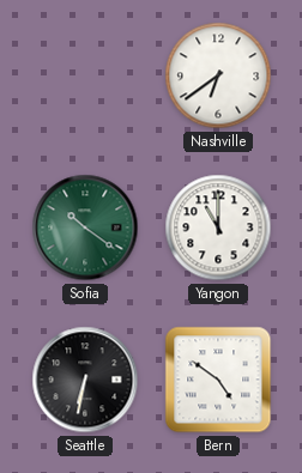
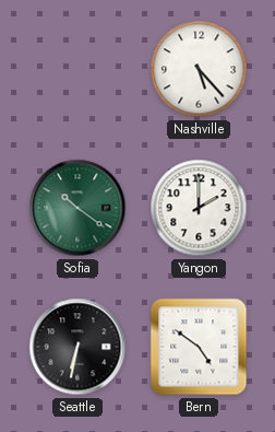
Nashville: 6:39 -> 5:23
Yangon: 11:00 -> 2:00
